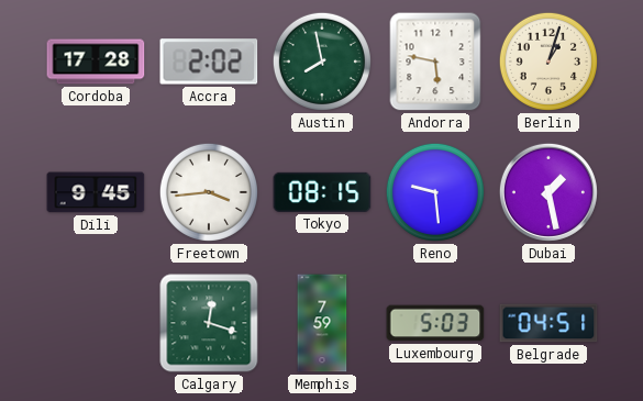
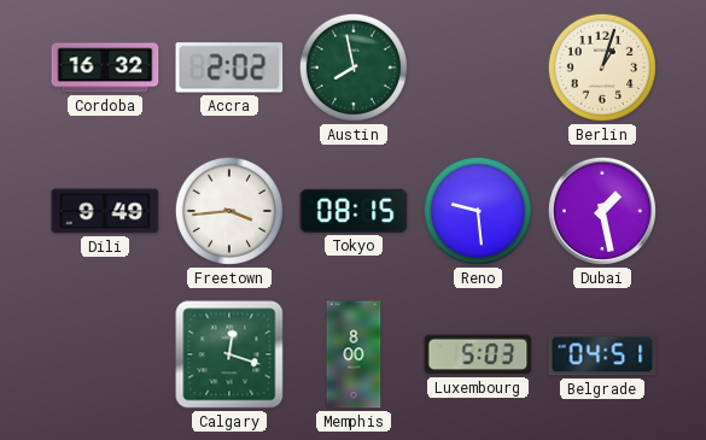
Cordoba: 17:28 -> 16:32
Andorra: 5:47 -> none
Dili: 9:45 -> 9:49
Memphis: 7:59 -> 8:00
